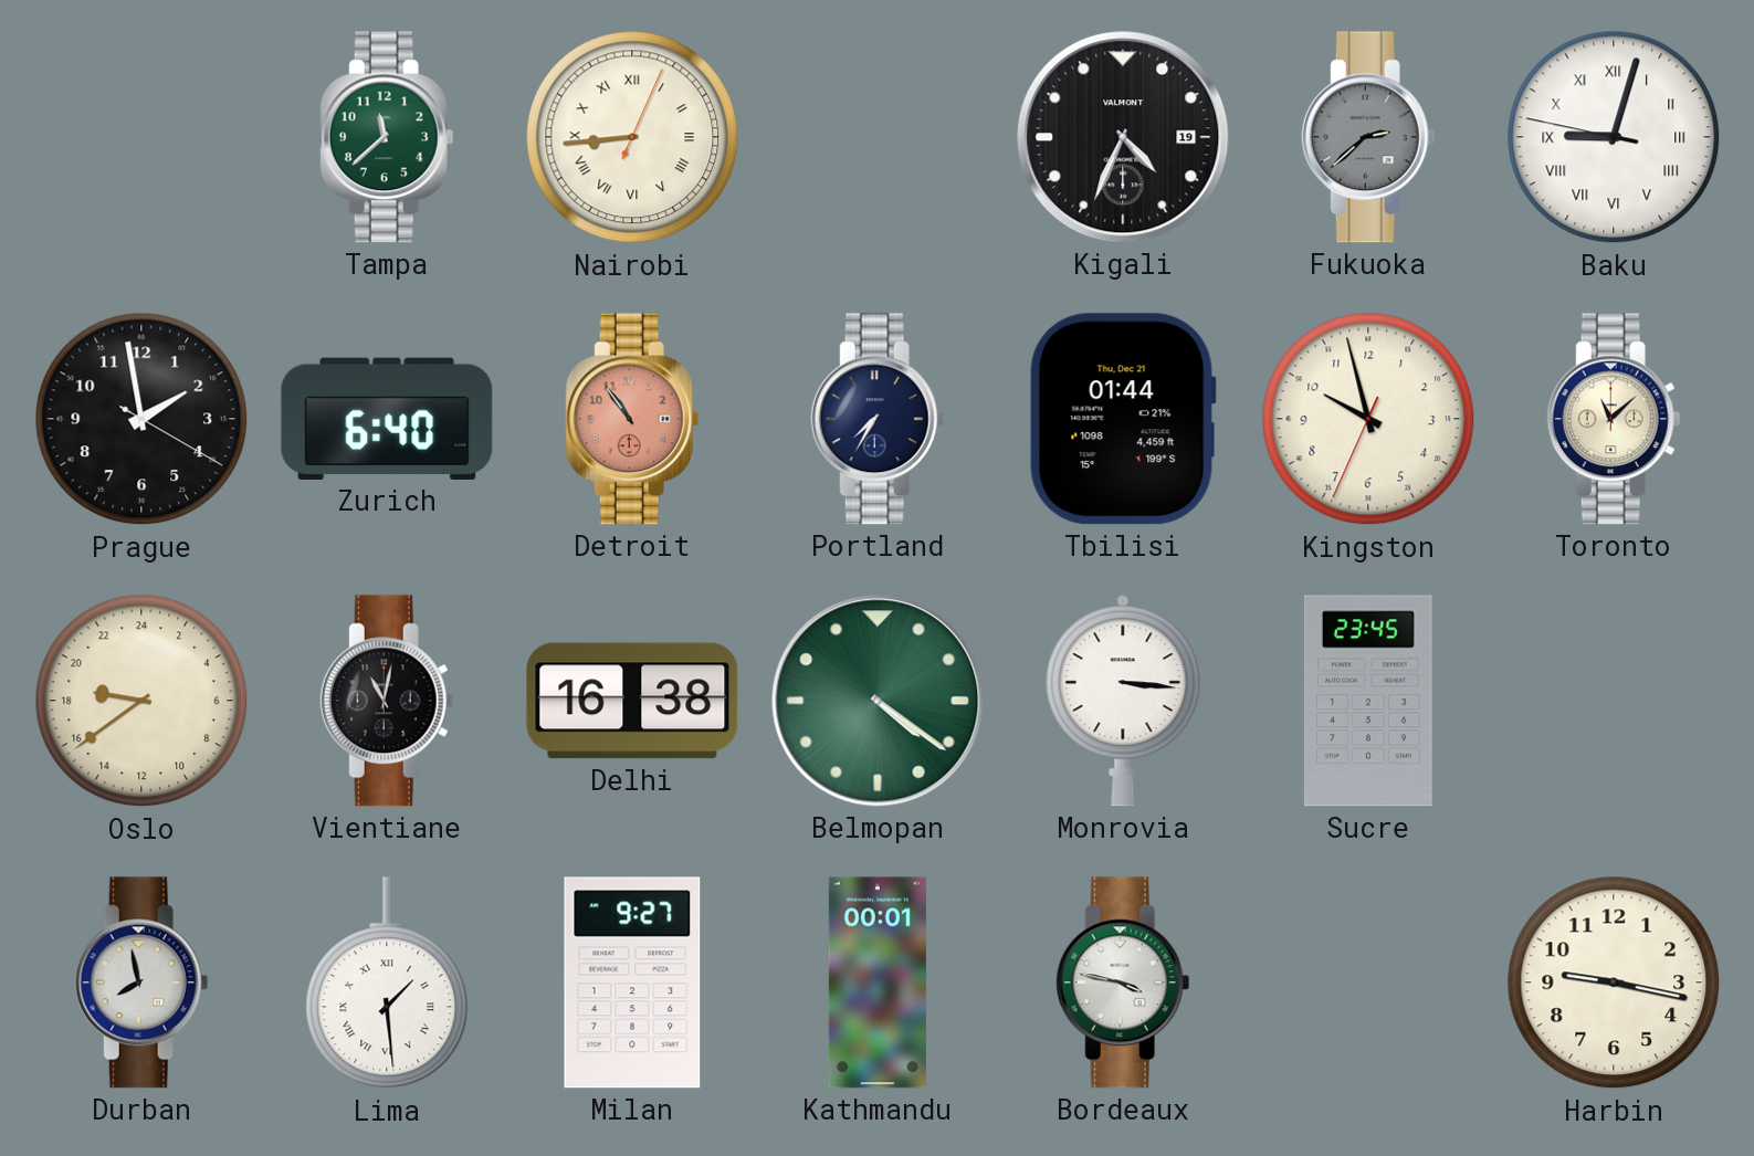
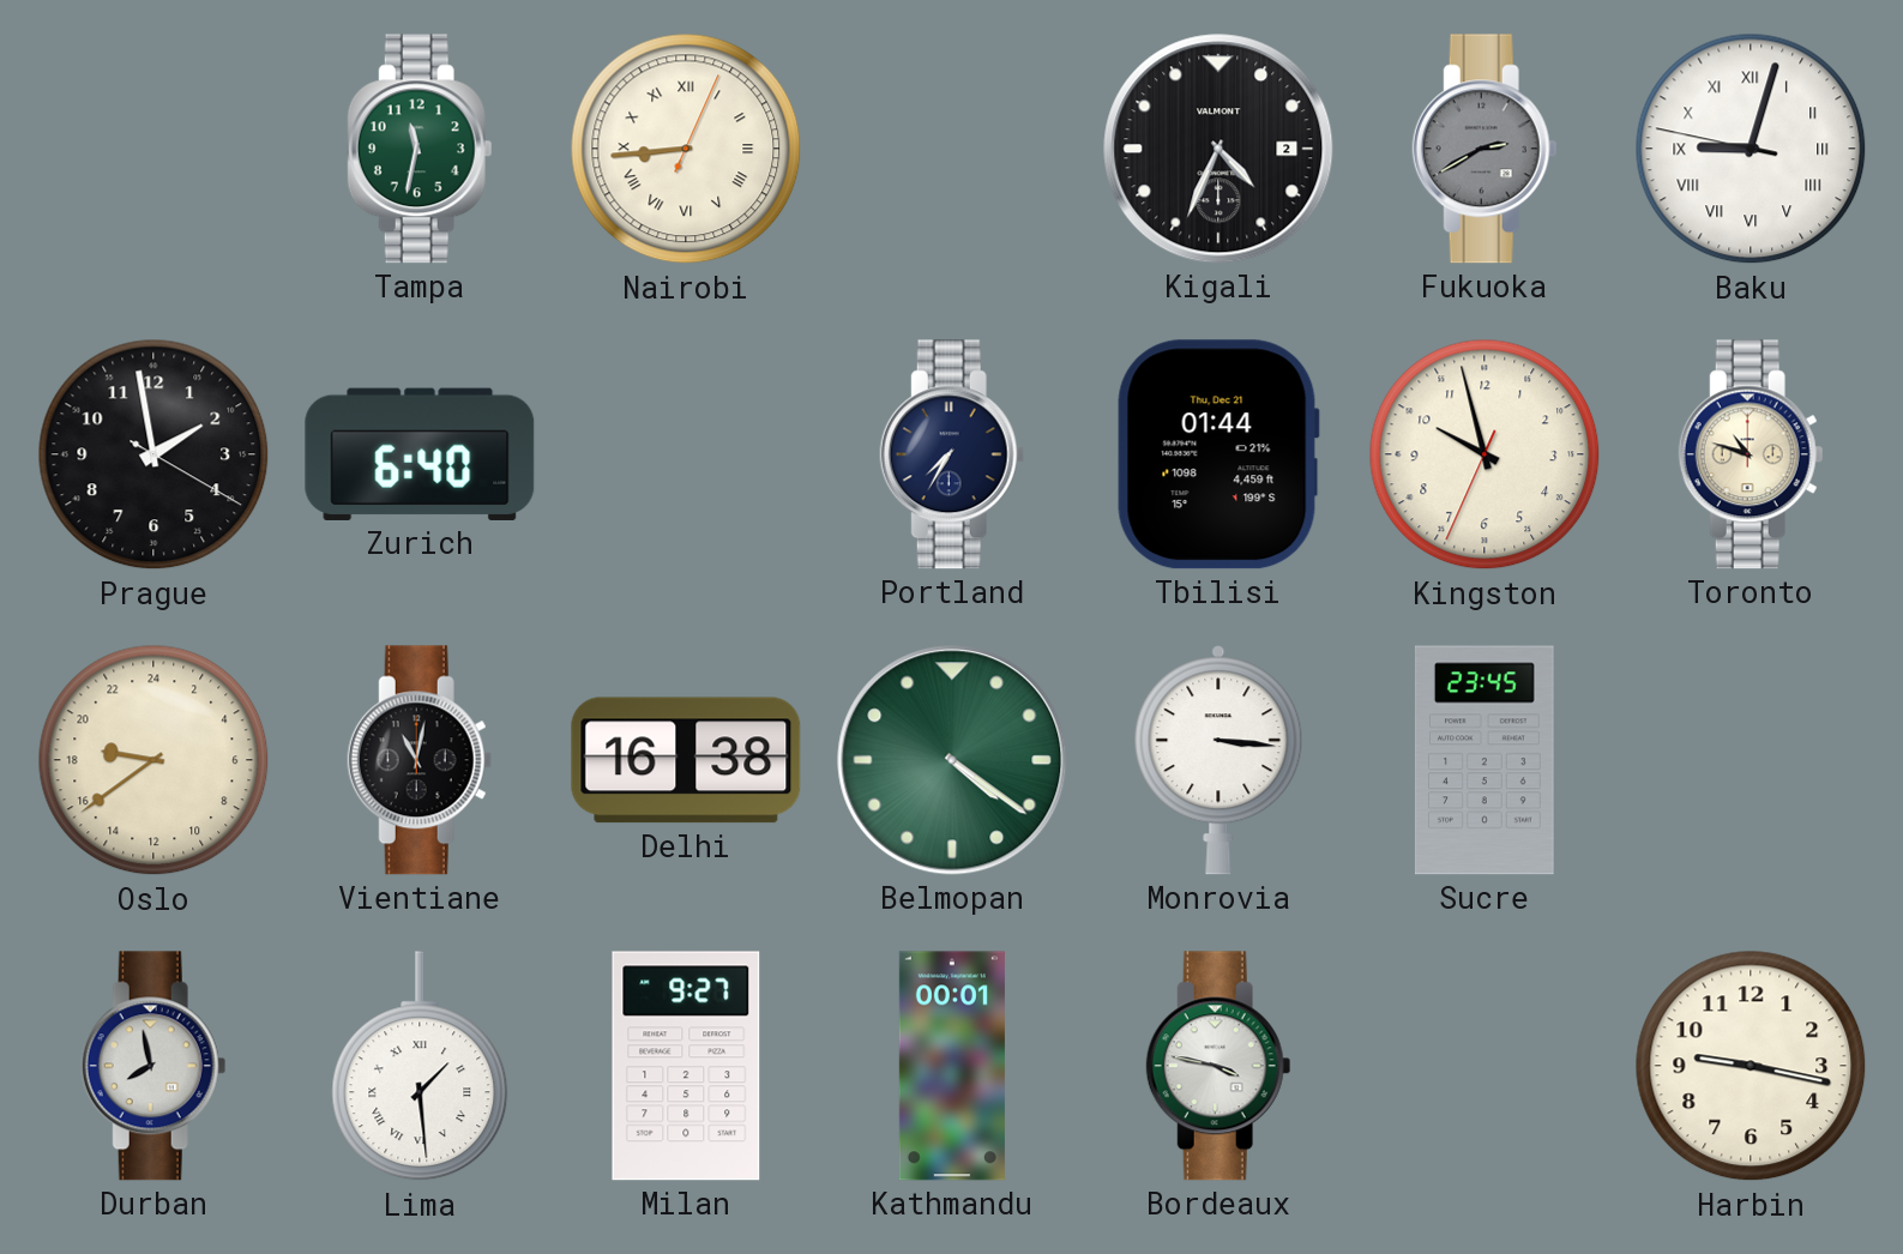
Tampa: 11:38 -> 11:32
Kigali date: 19 -> 2
Fukuoka: 2:38 -> 2:40
Detroit: 10:54 -> none
Toronto: 11:08 -> 10:48
